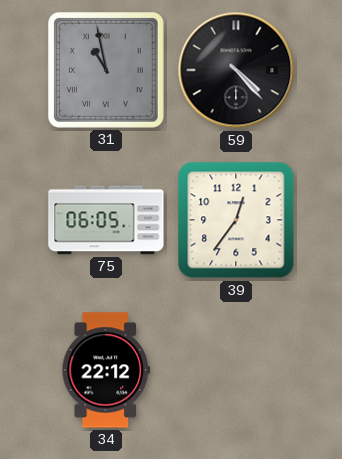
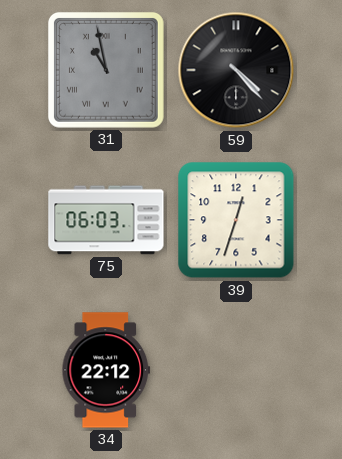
75: 06:05 -> 06:03
39: 12:36 -> 12:33
